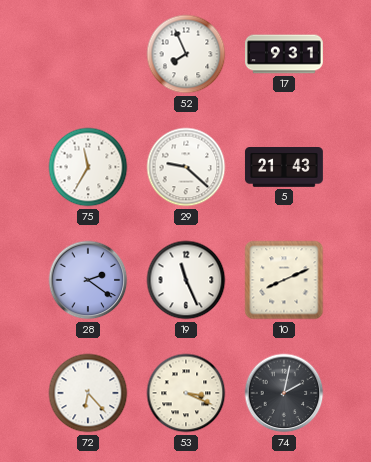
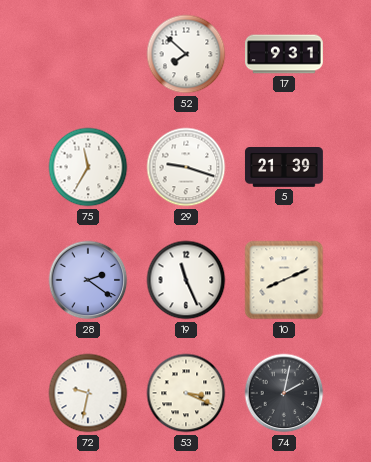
52: 7:56 -> 7:52
29: 9:22 -> 9:18
5: 21:43 -> 21:39
72: 6:23 -> 9:32
